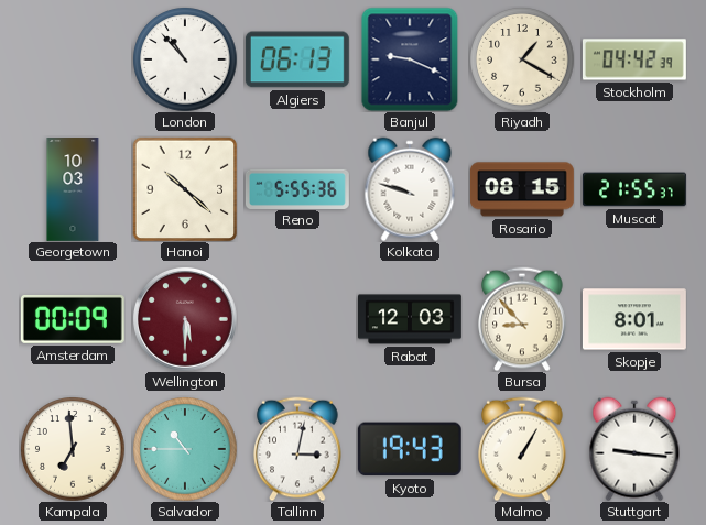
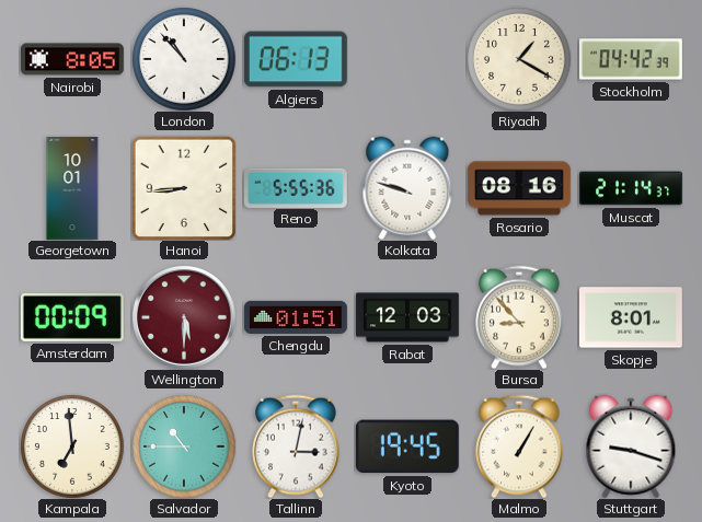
Nairobi: none -> 8:05
Banjul: 9:19 -> none
Georgetown: 10:03 -> 10:01
Hanoi: 10:22 -> 8:44
Rosario: 08:15 -> 08:16
Muscat: 21:55 -> 21:14
Chengdu: none -> 01:51
Kyoto: 19:43 -> 19:45
Stuttgart: 9:16 -> 9:18
